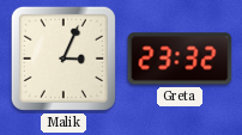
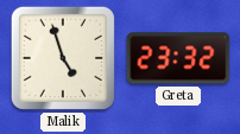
Malik: 3:04 -> 4:57
